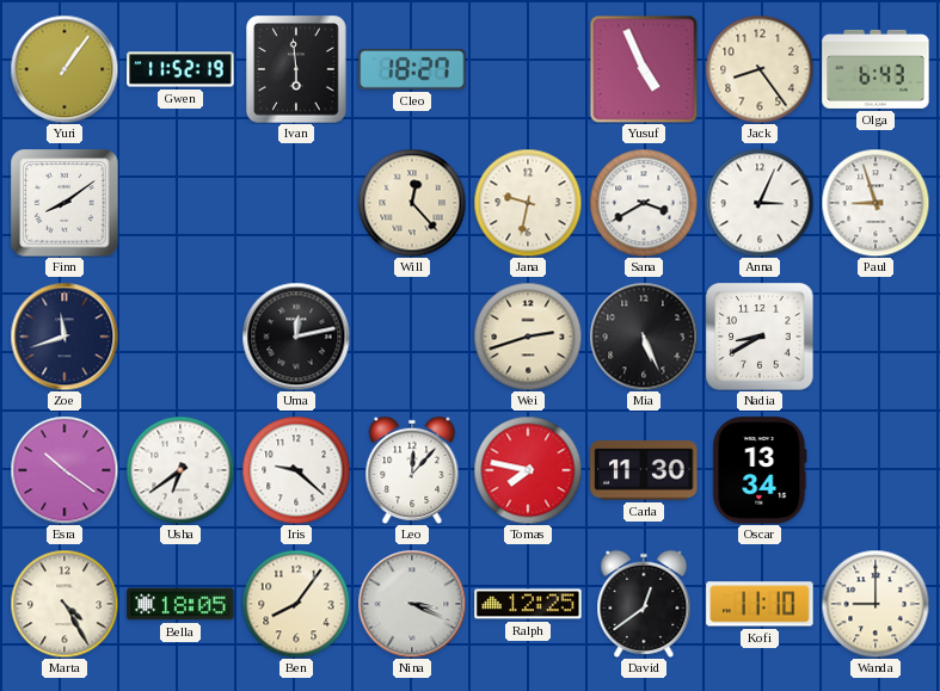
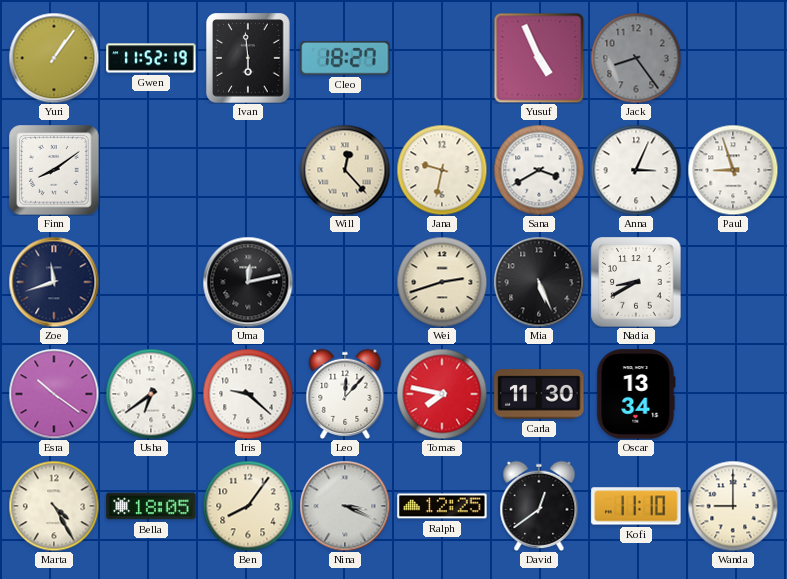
Jack dial: cream -> grey
Olga: 6:43 -> none
